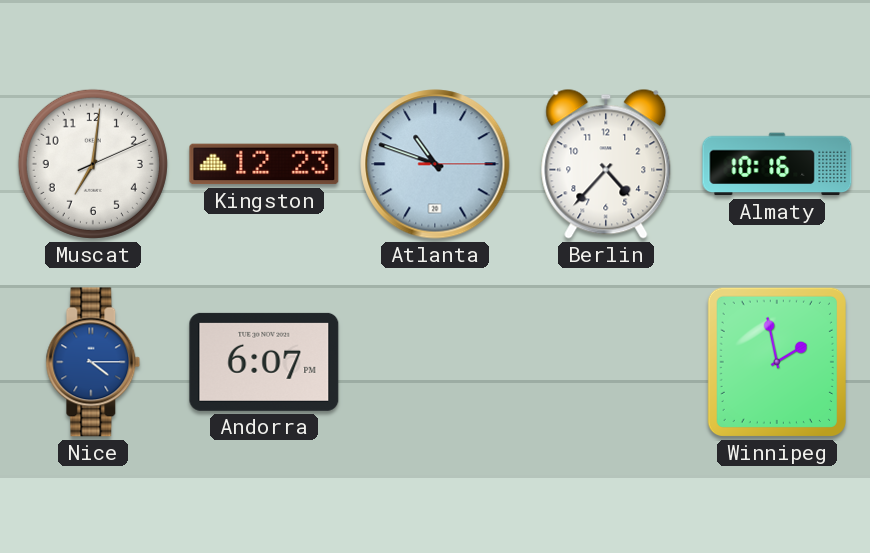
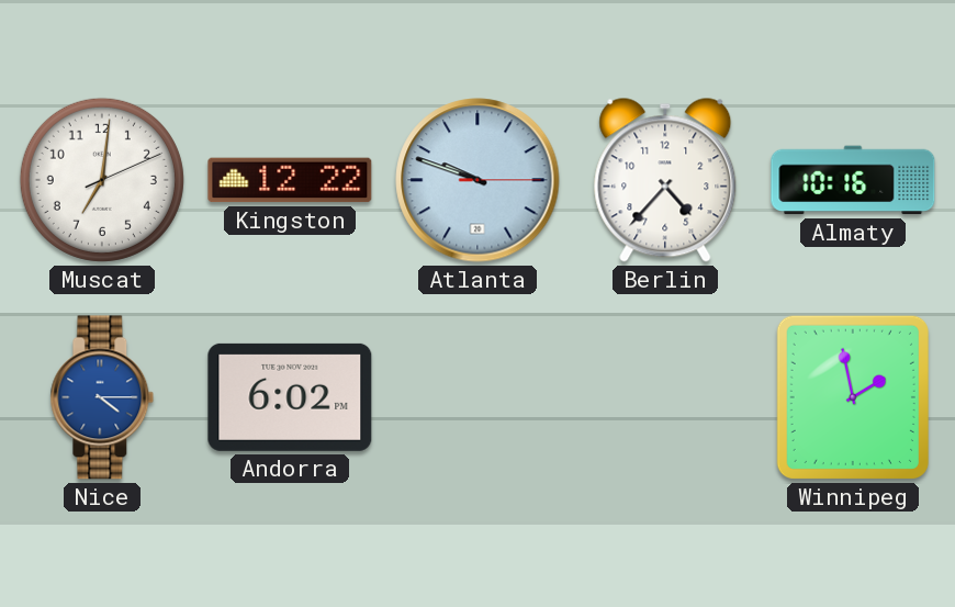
Kingston: 12:23 -> 12:22
Atlanta: 10:48 -> 9:48
Andorra: 6:07 -> 6:02
